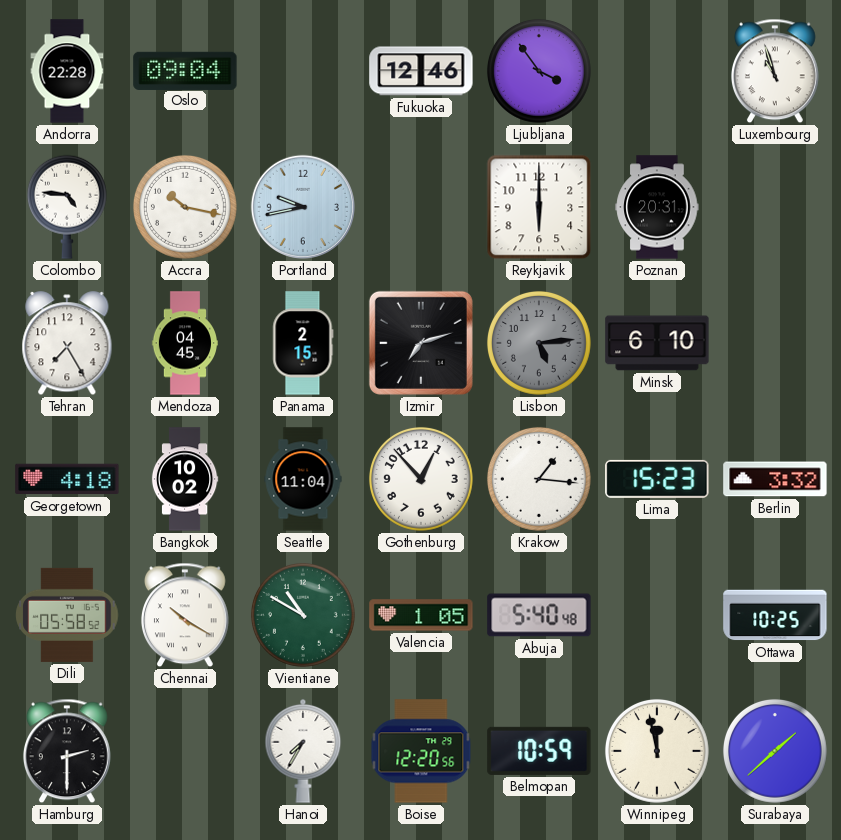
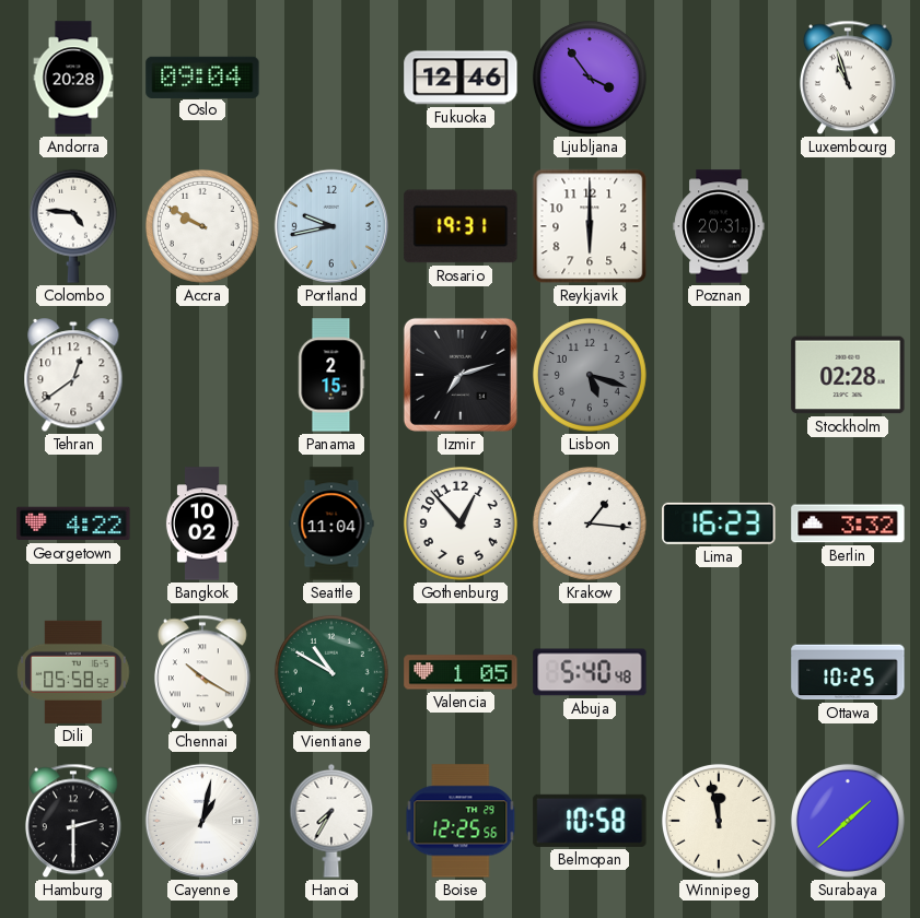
Andorra: 22:28 -> 20:28
Accra: 10:17 -> 9:50
Rosario: none -> 19:31
Tehran: 7:25 -> 12:39
Mendoza: 04:45 -> none
Lisbon: 5:14 -> 5:18
Minsk: 6:10 -> none
Stockholm: none -> 02:28
Georgetown: 4:18 -> 4:22
Lima: 15:23 -> 16:23
Cayenne: none -> 1:02
Boise: 12:20 -> 12:25
Belmopan: 10:59 -> 10:58
